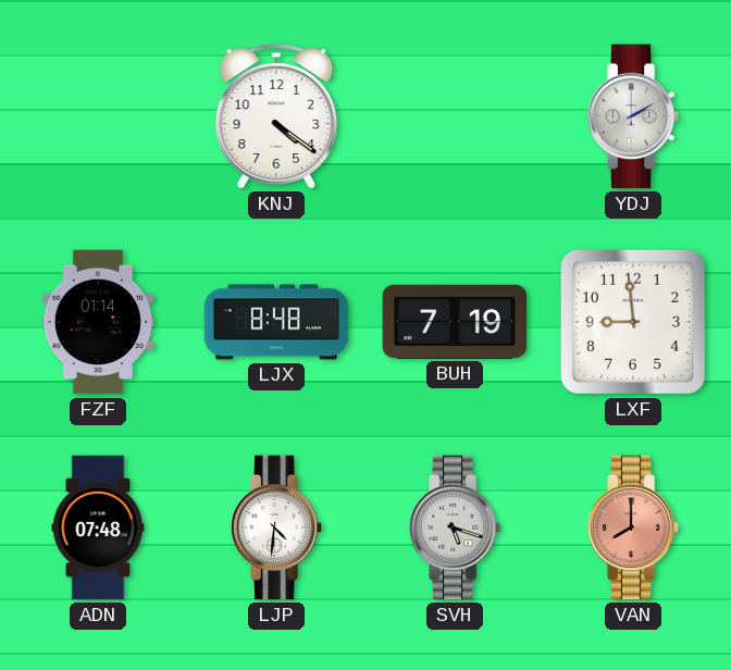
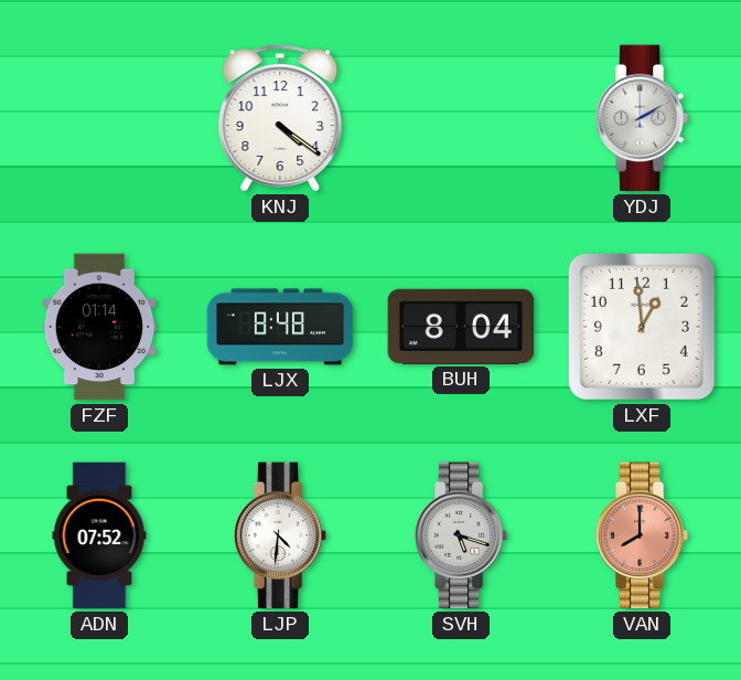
BUH: 7:19 -> 8:04
LXF: 8:59 -> 12:59
ADN: 07:48 -> 07:52
